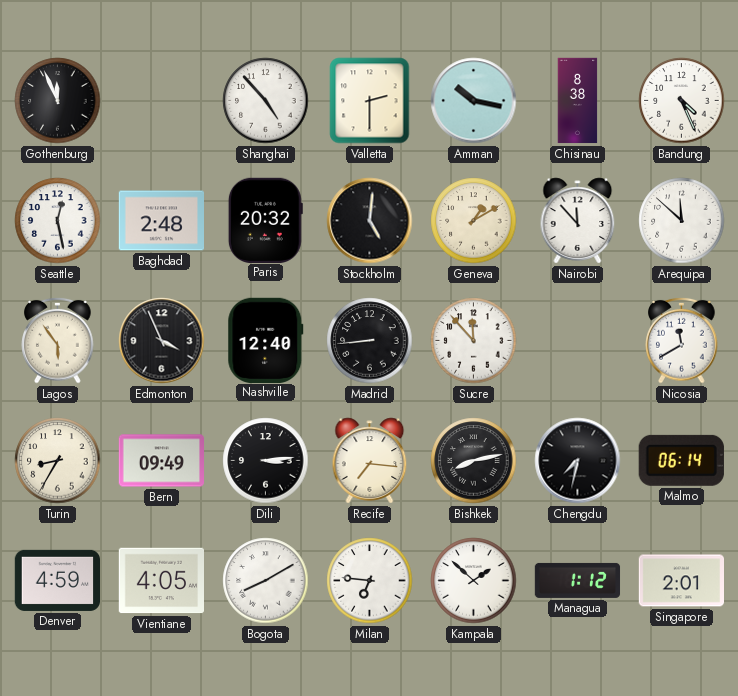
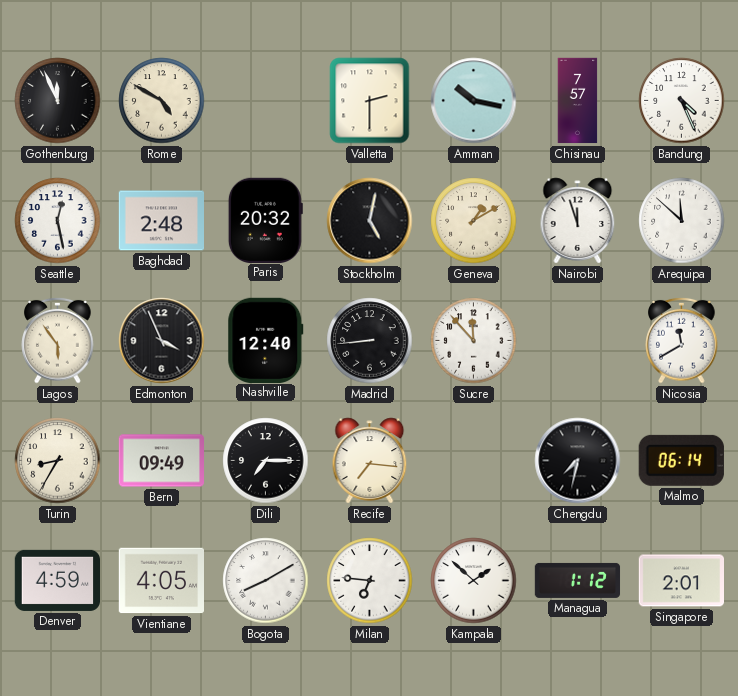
Rome: none -> 4:50
Shanghai: 4:53 -> none
Chisinau: 8:38 -> 7:57
Stockholm: 5:01 -> 5:02
Nairobi: 11:53 -> 11:57
Dili: 3:14 -> 7:15
Bishkek: 8:13 -> none
